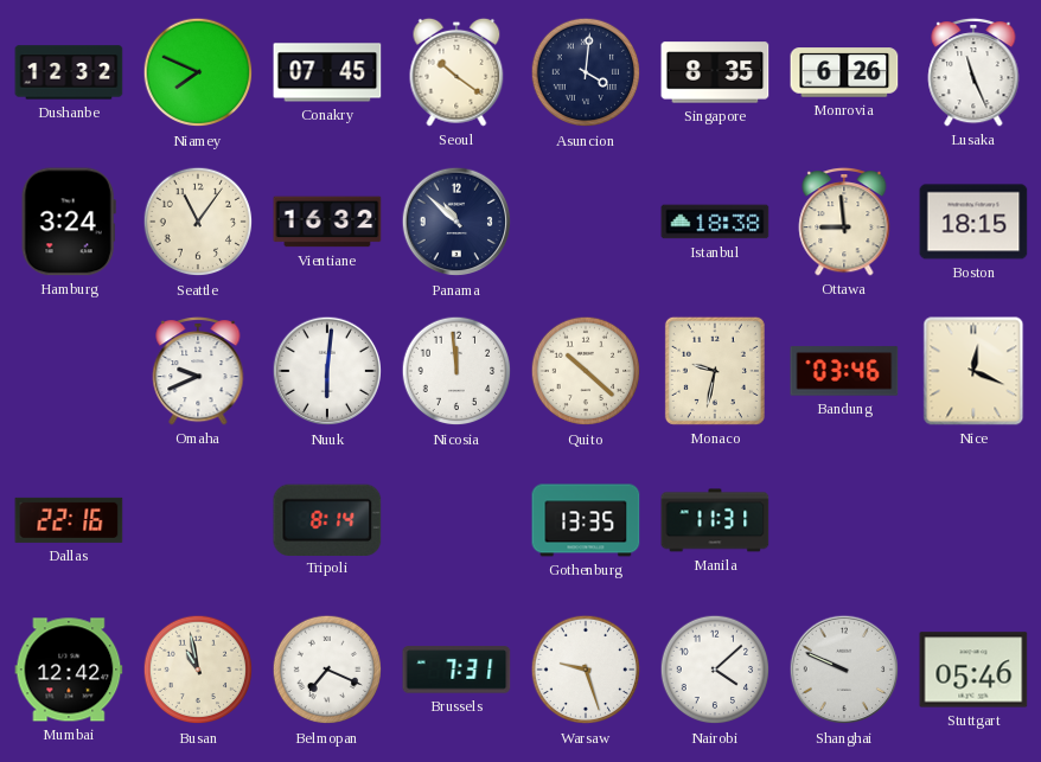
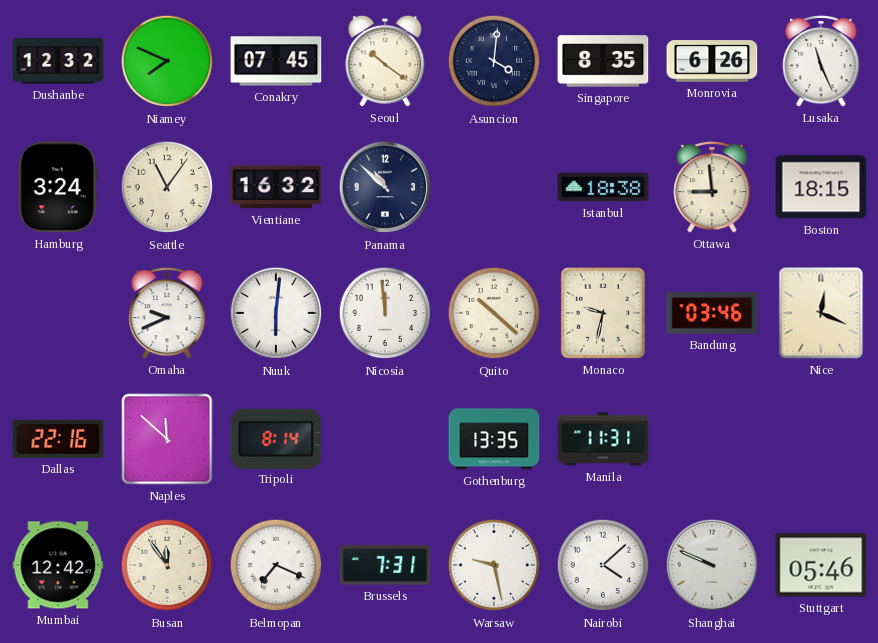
Naples: none -> 11:52
Busan: 10:58 -> 11:54
Warsaw: 9:27 -> 9:28
